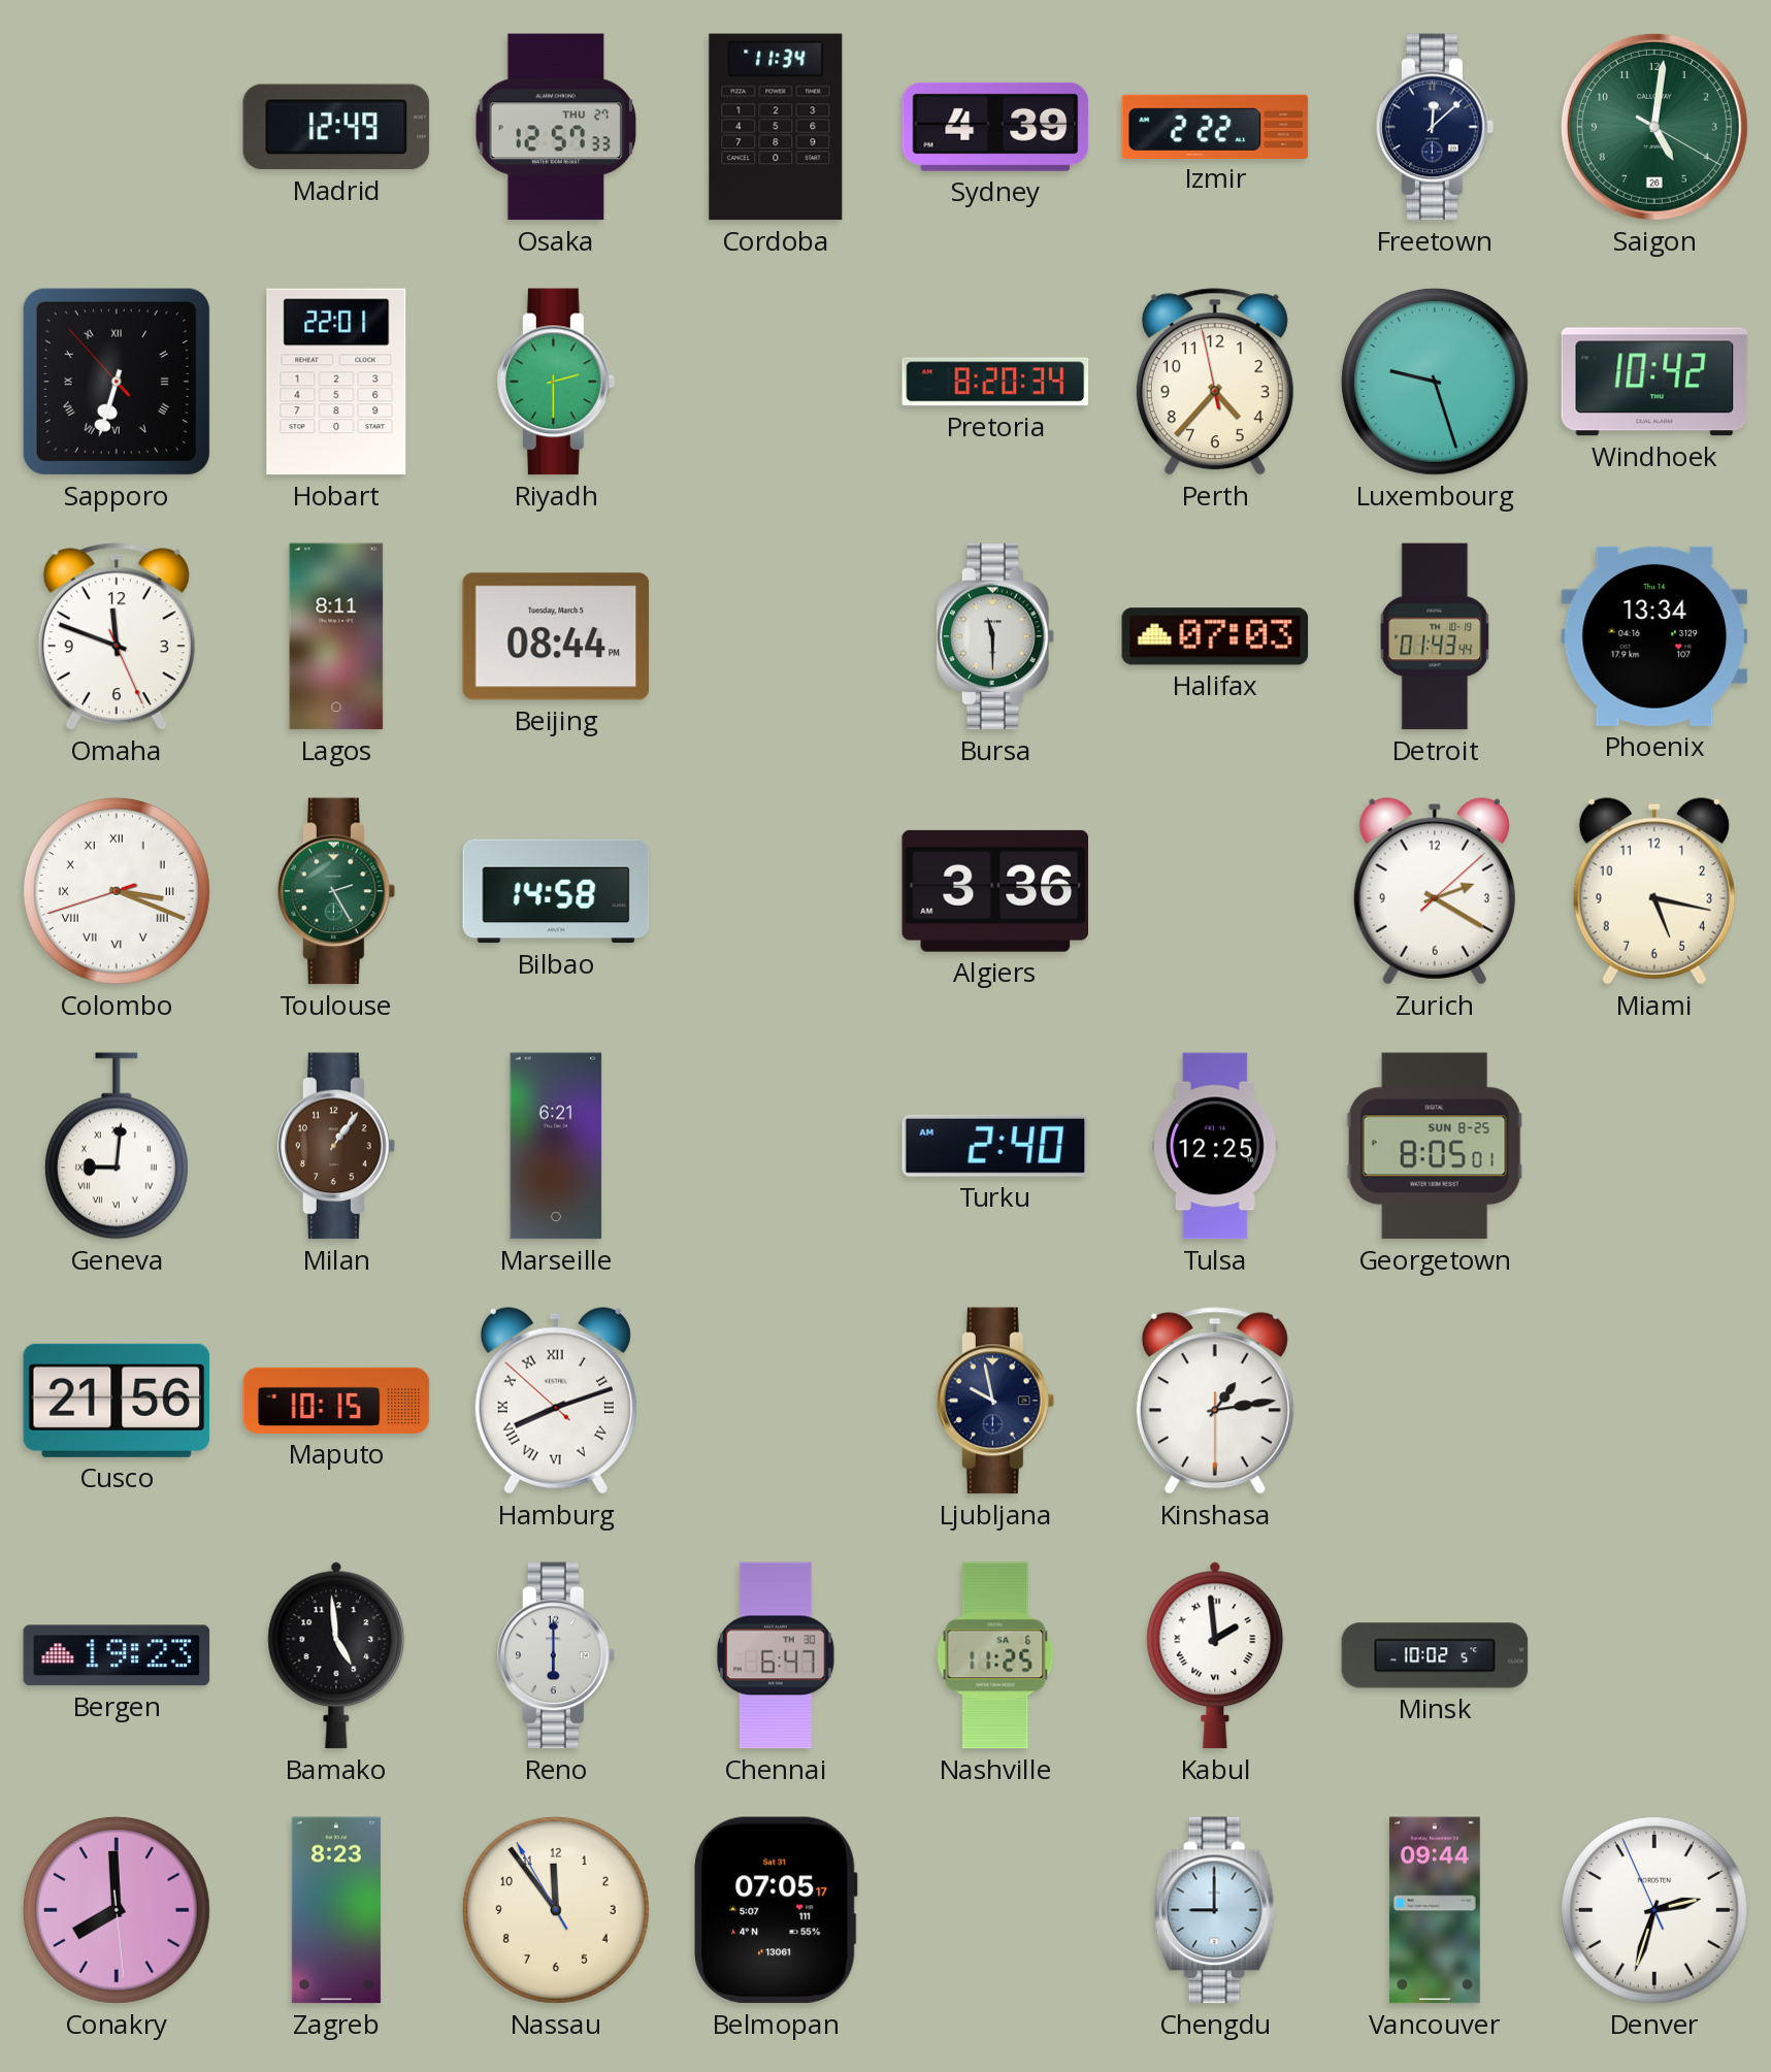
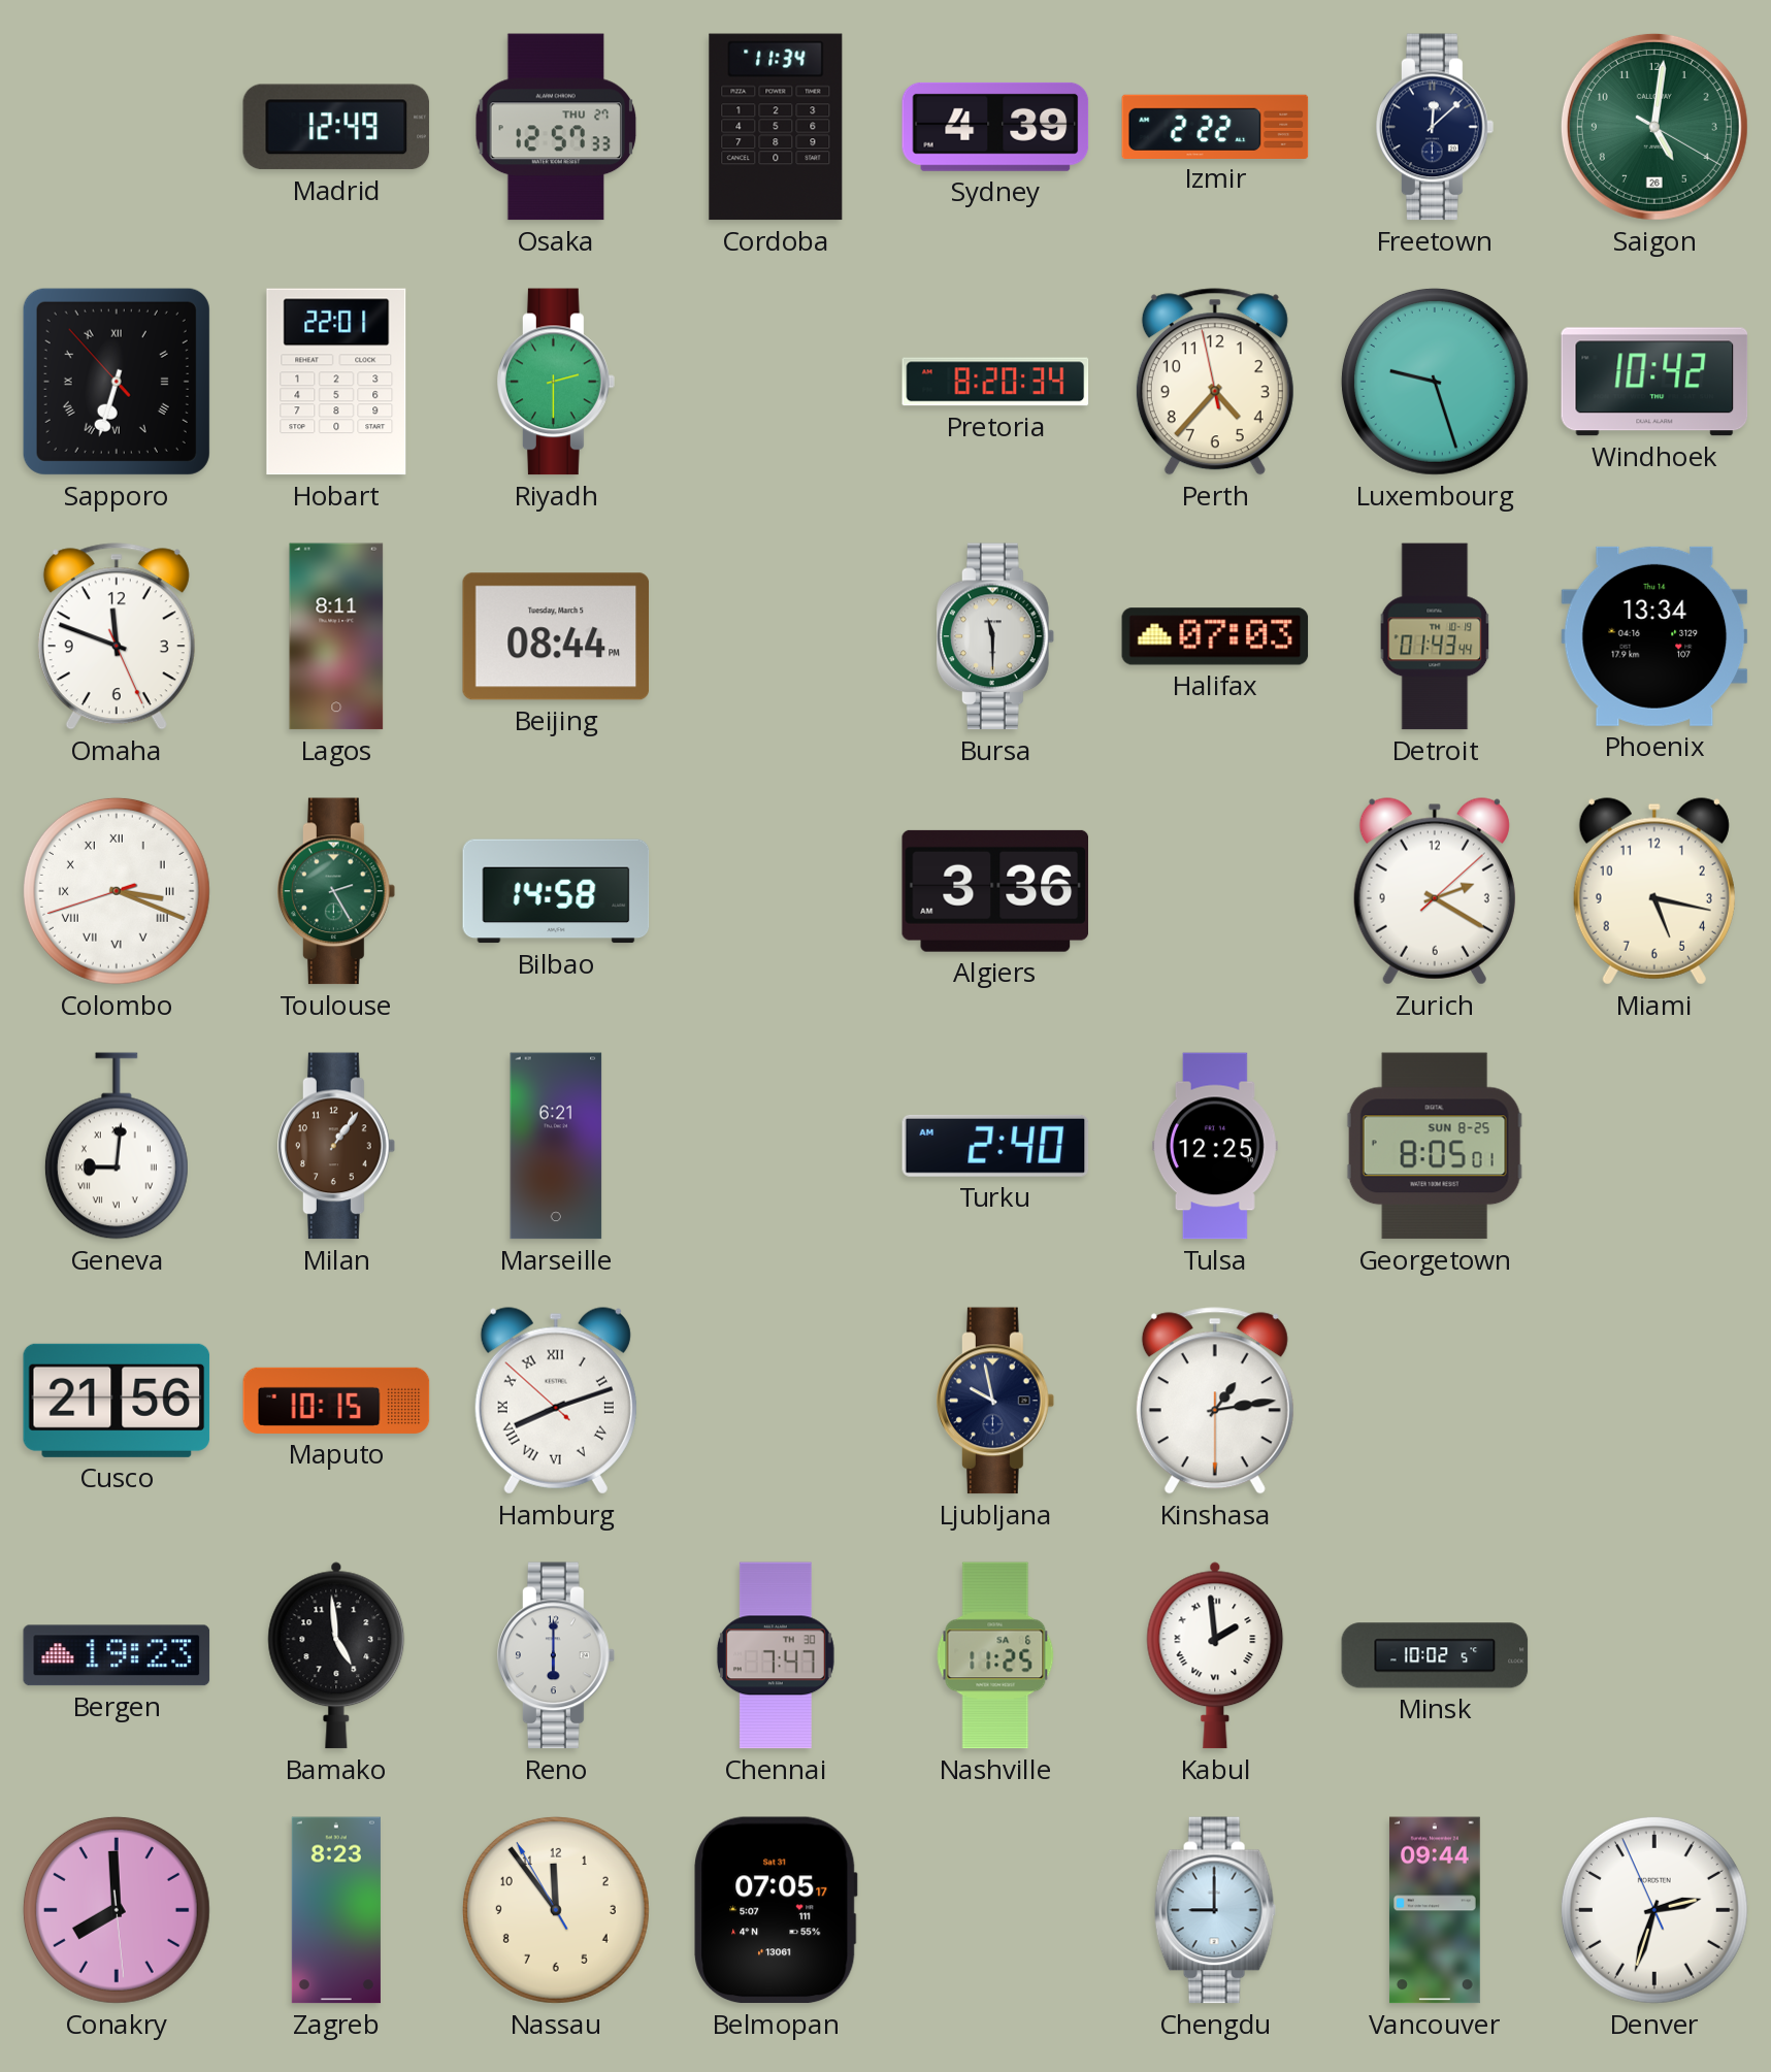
Chennai: 6:47 -> 7:47
